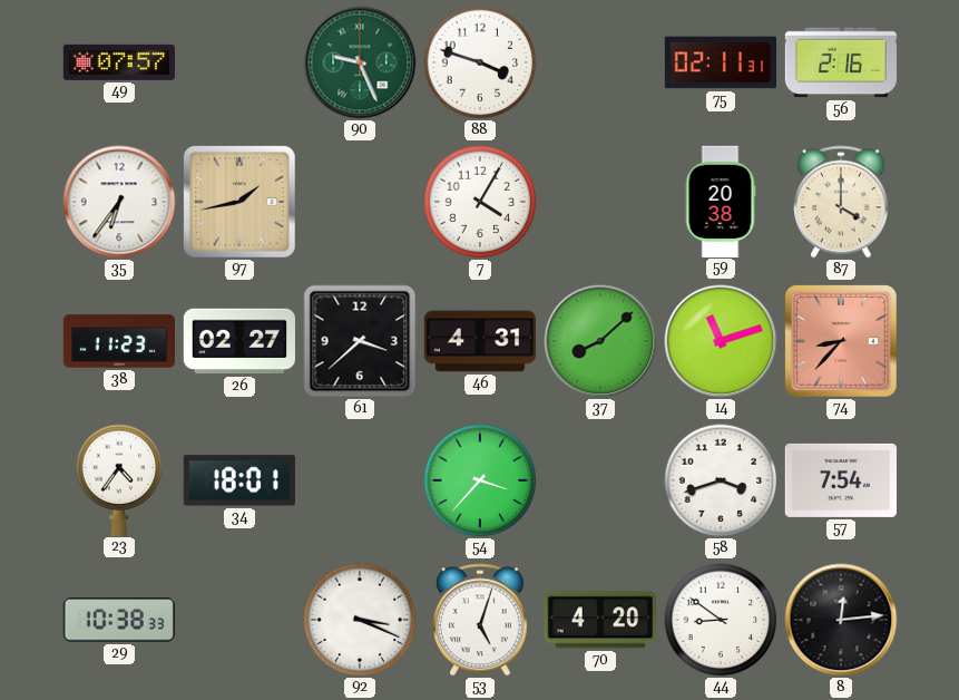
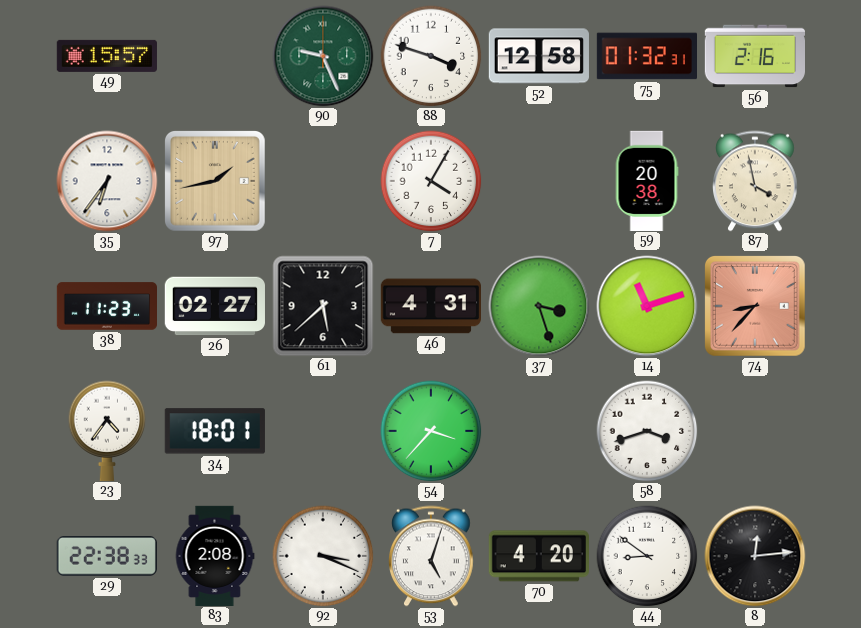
49: 07:57 -> 15:57
52: none -> 12:58
75: 02:11 -> 01:32
87: 4:00 -> 3:58
61: 3:38 -> 5:38
37: 8:08 -> 3:27
57: 7:54 -> none
29: 10:38 -> 22:38
83: none -> 2:08
